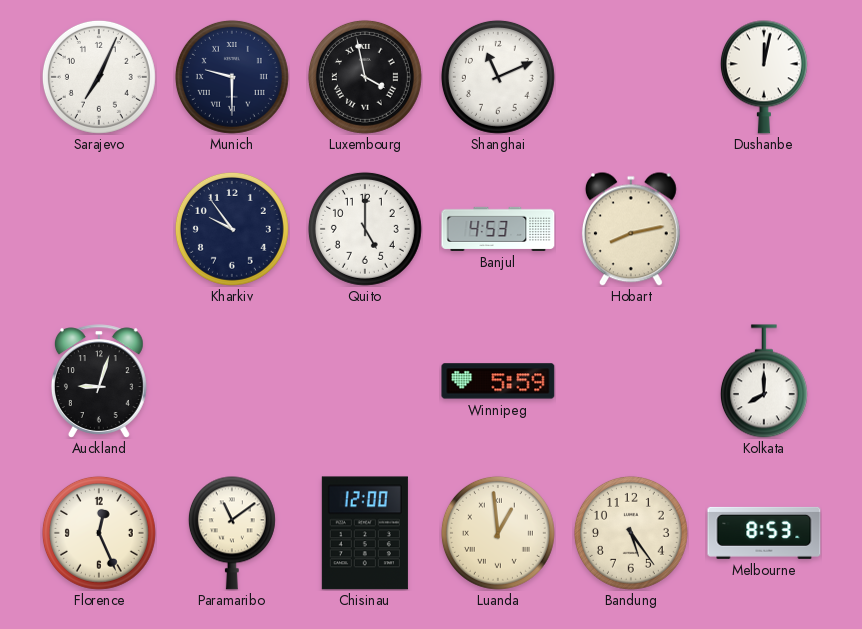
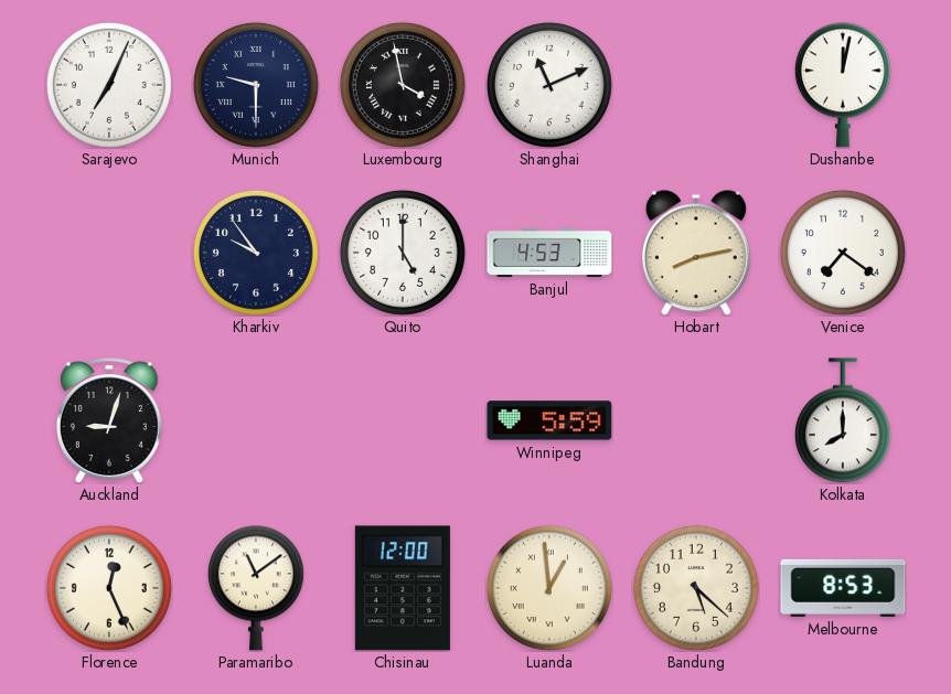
Venice: none -> 7:21
Bandung: 5:24 -> 5:22
